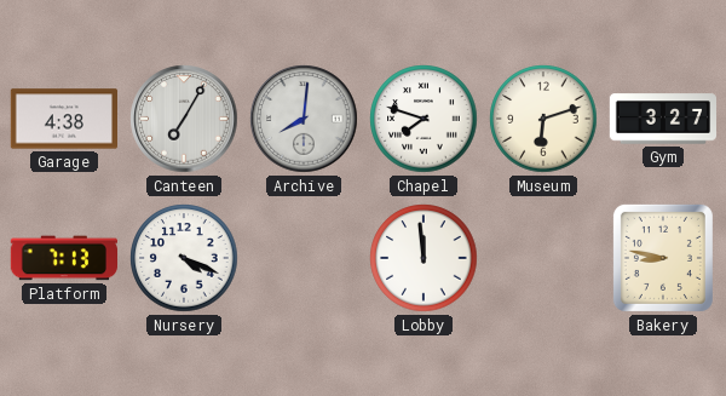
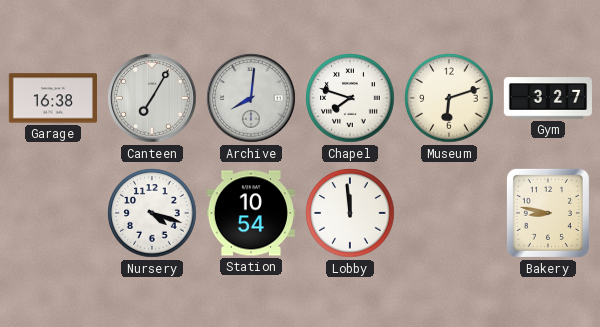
Garage: 4:38 -> 16:38
Platform: 7:13 -> none
Nursery: 4:19 -> 4:18
Station: none -> 10:54
